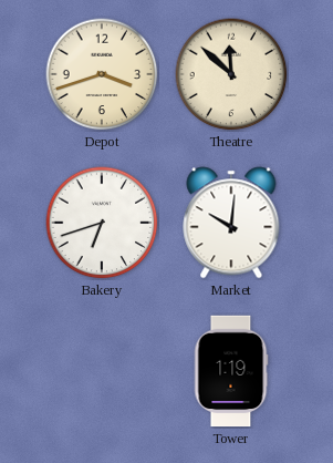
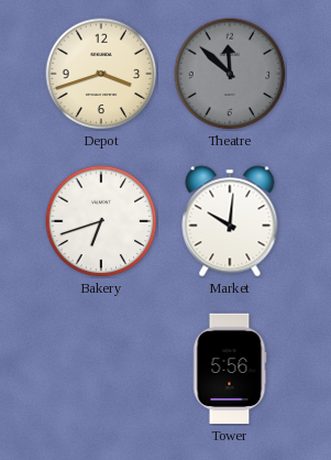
Theatre dial: cream -> grey
Tower: 1:19 -> 5:56
